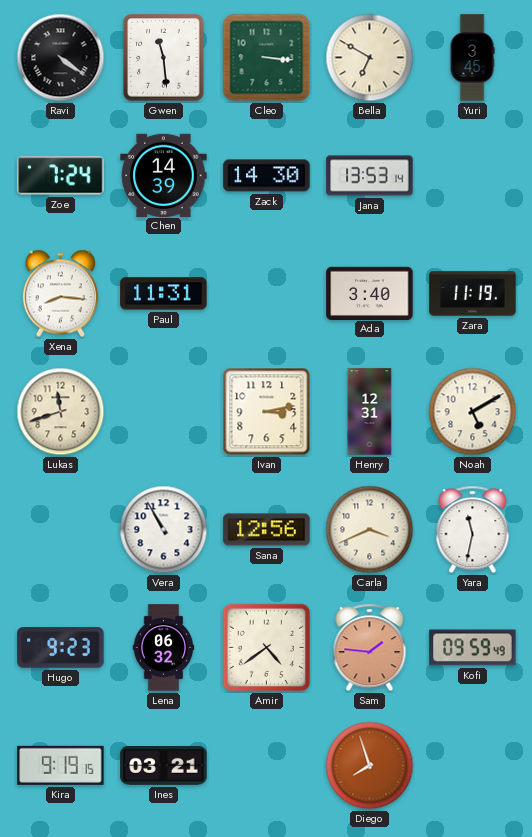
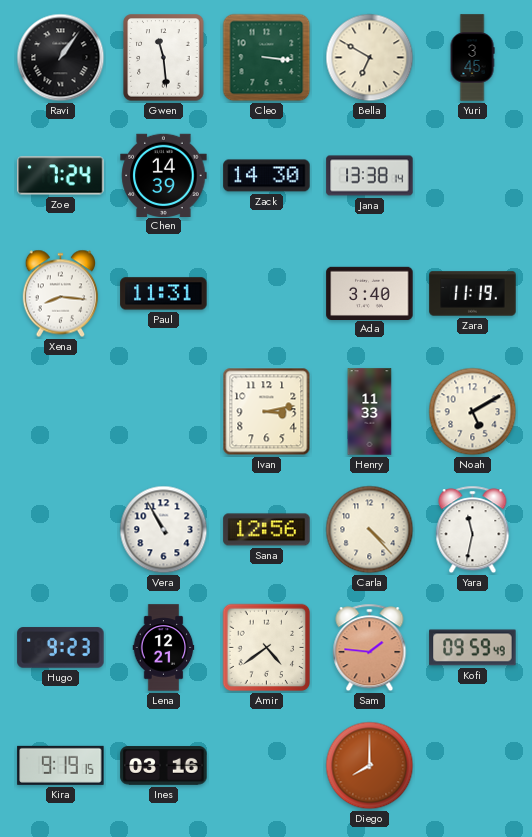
Ravi: 4:21 -> 1:06
Jana: 13:53 -> 13:38
Lukas: 11:42 -> none
Henry: 12:31 -> 11:33
Carla: 3:41 -> 4:23
Lena: 06:32 -> 12:21
Ines: 03:21 -> 03:16
Diego: 7:57 -> 8:00
